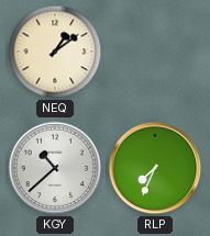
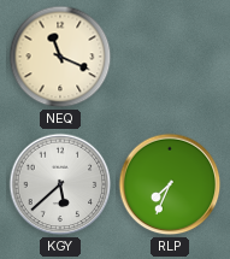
NEQ: 1:09 -> 11:19
KGY: 10:38 -> 5:38
